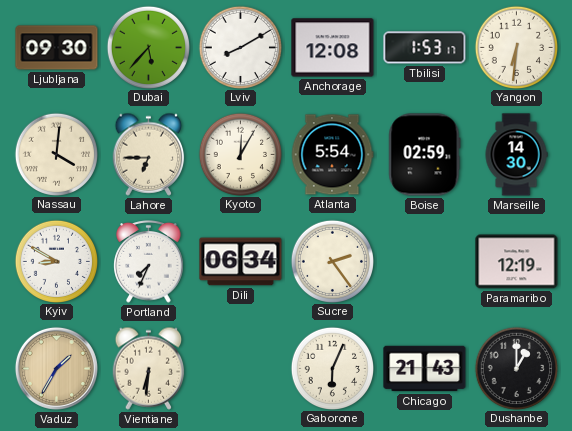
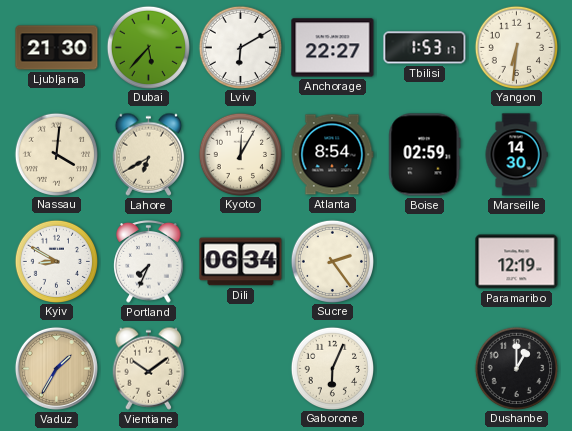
Ljubljana: 09:30 -> 21:30
Lviv: 8:10 -> 6:10
Anchorage: 12:08 -> 22:27
Lahore: 6:45 -> 6:40
Atlanta: 5:54 -> 8:54
Vientiane: 6:31 -> 10:09
Chicago: 21:43 -> none
